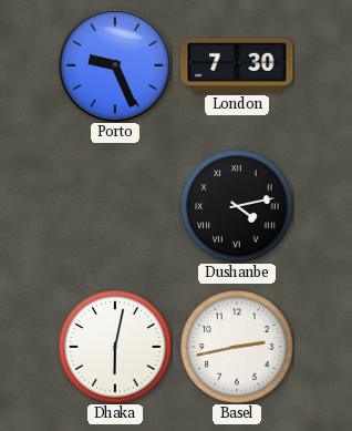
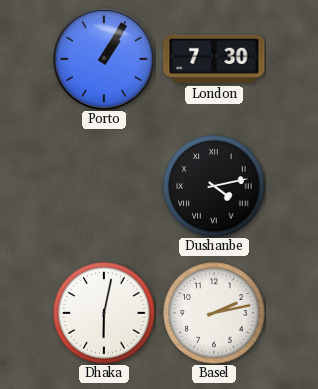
Porto: 9:26 -> 1:05
Basel: 2:43 -> 2:13
